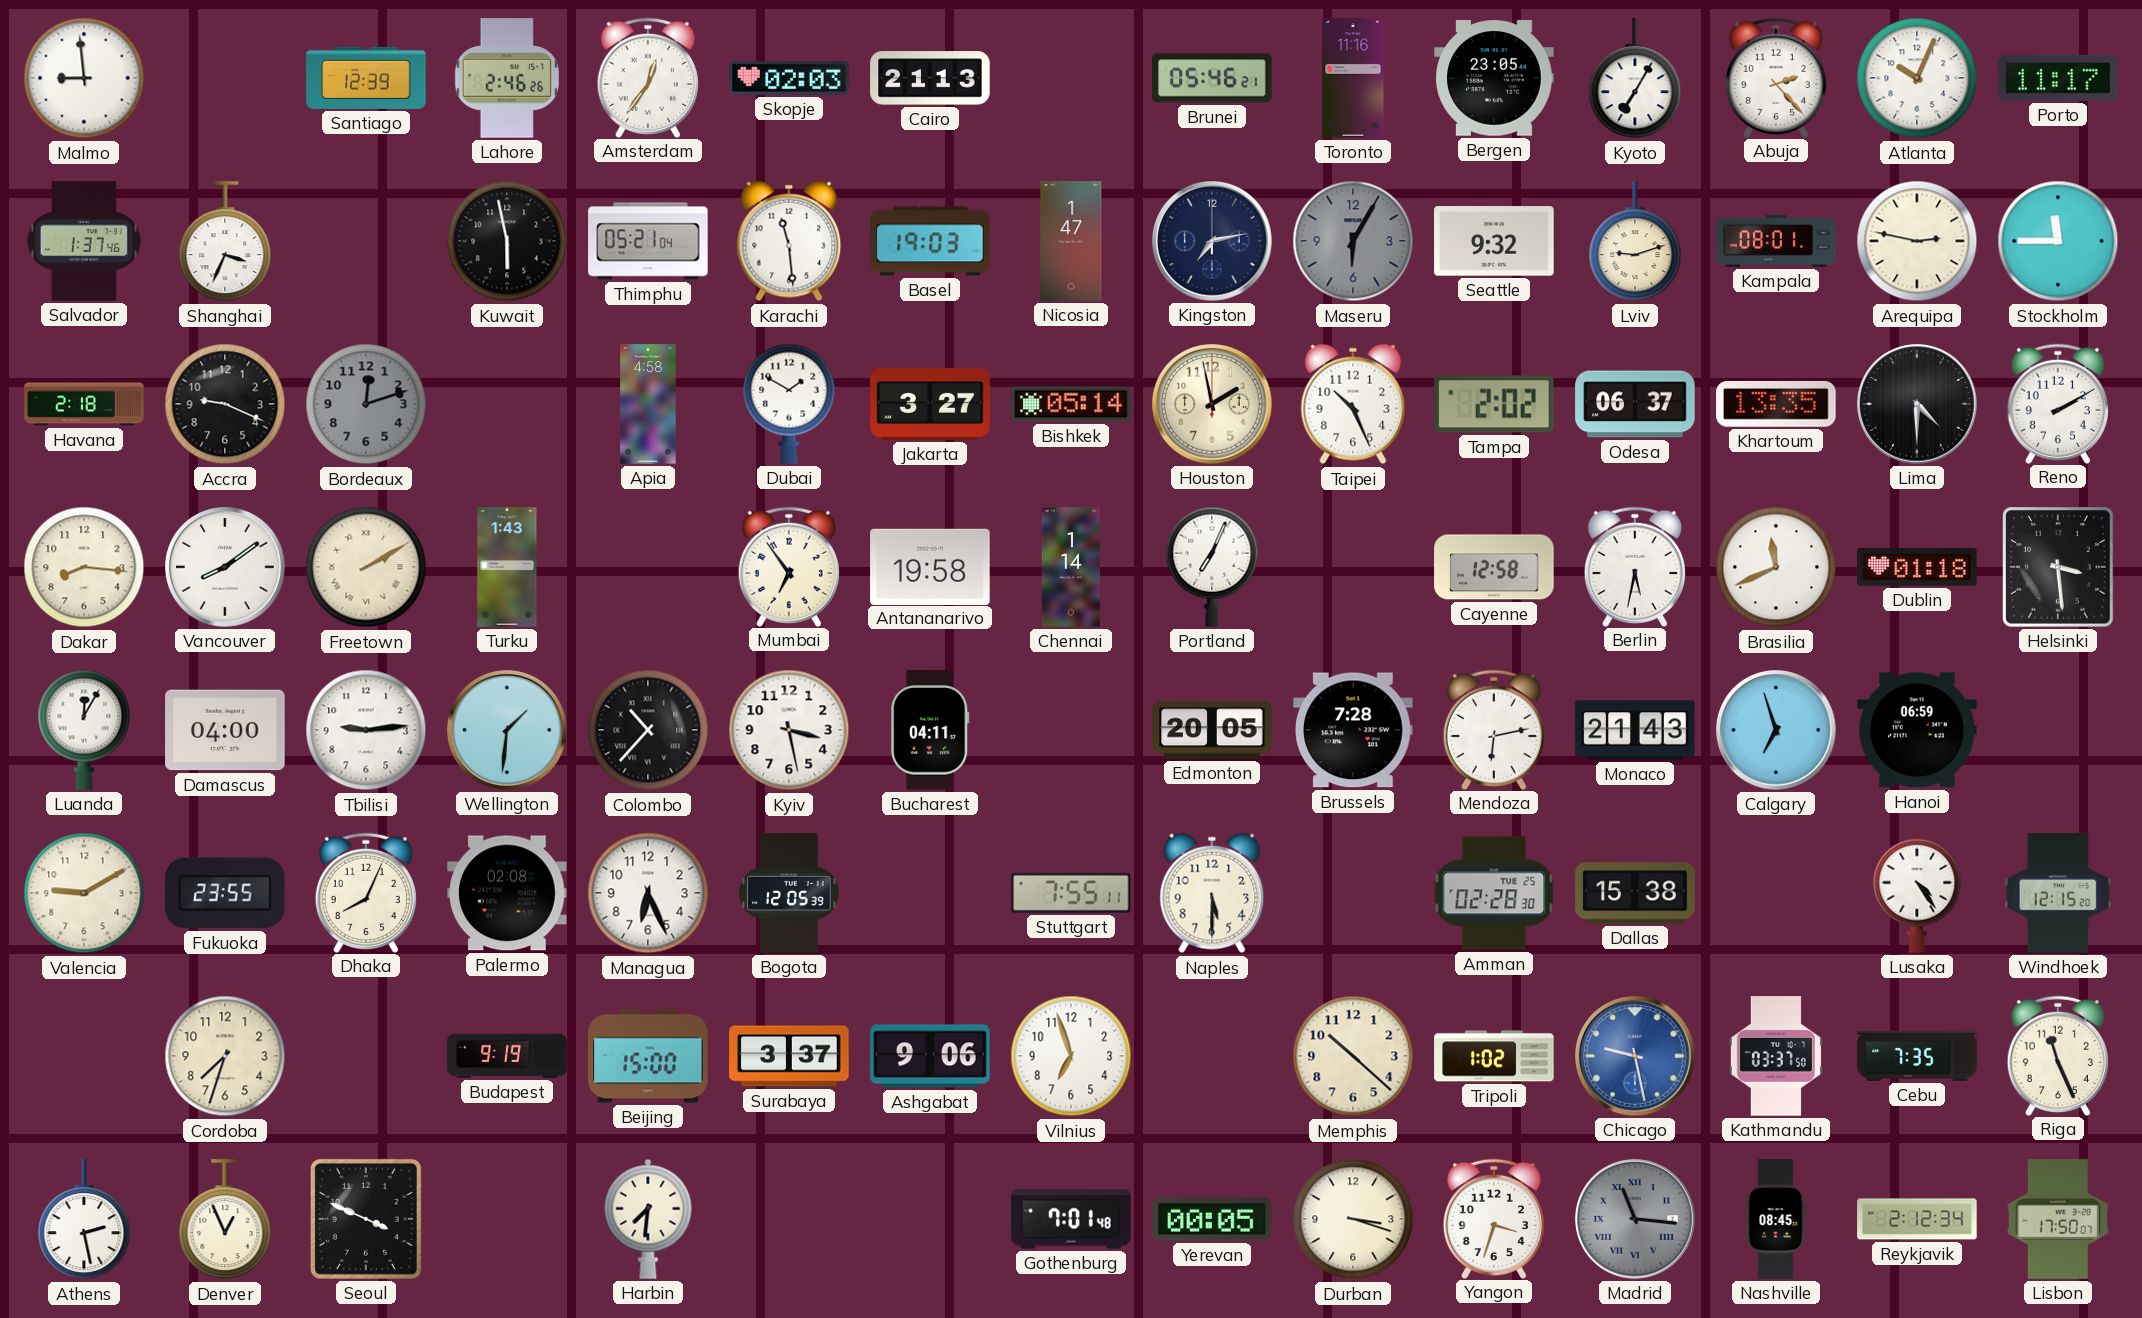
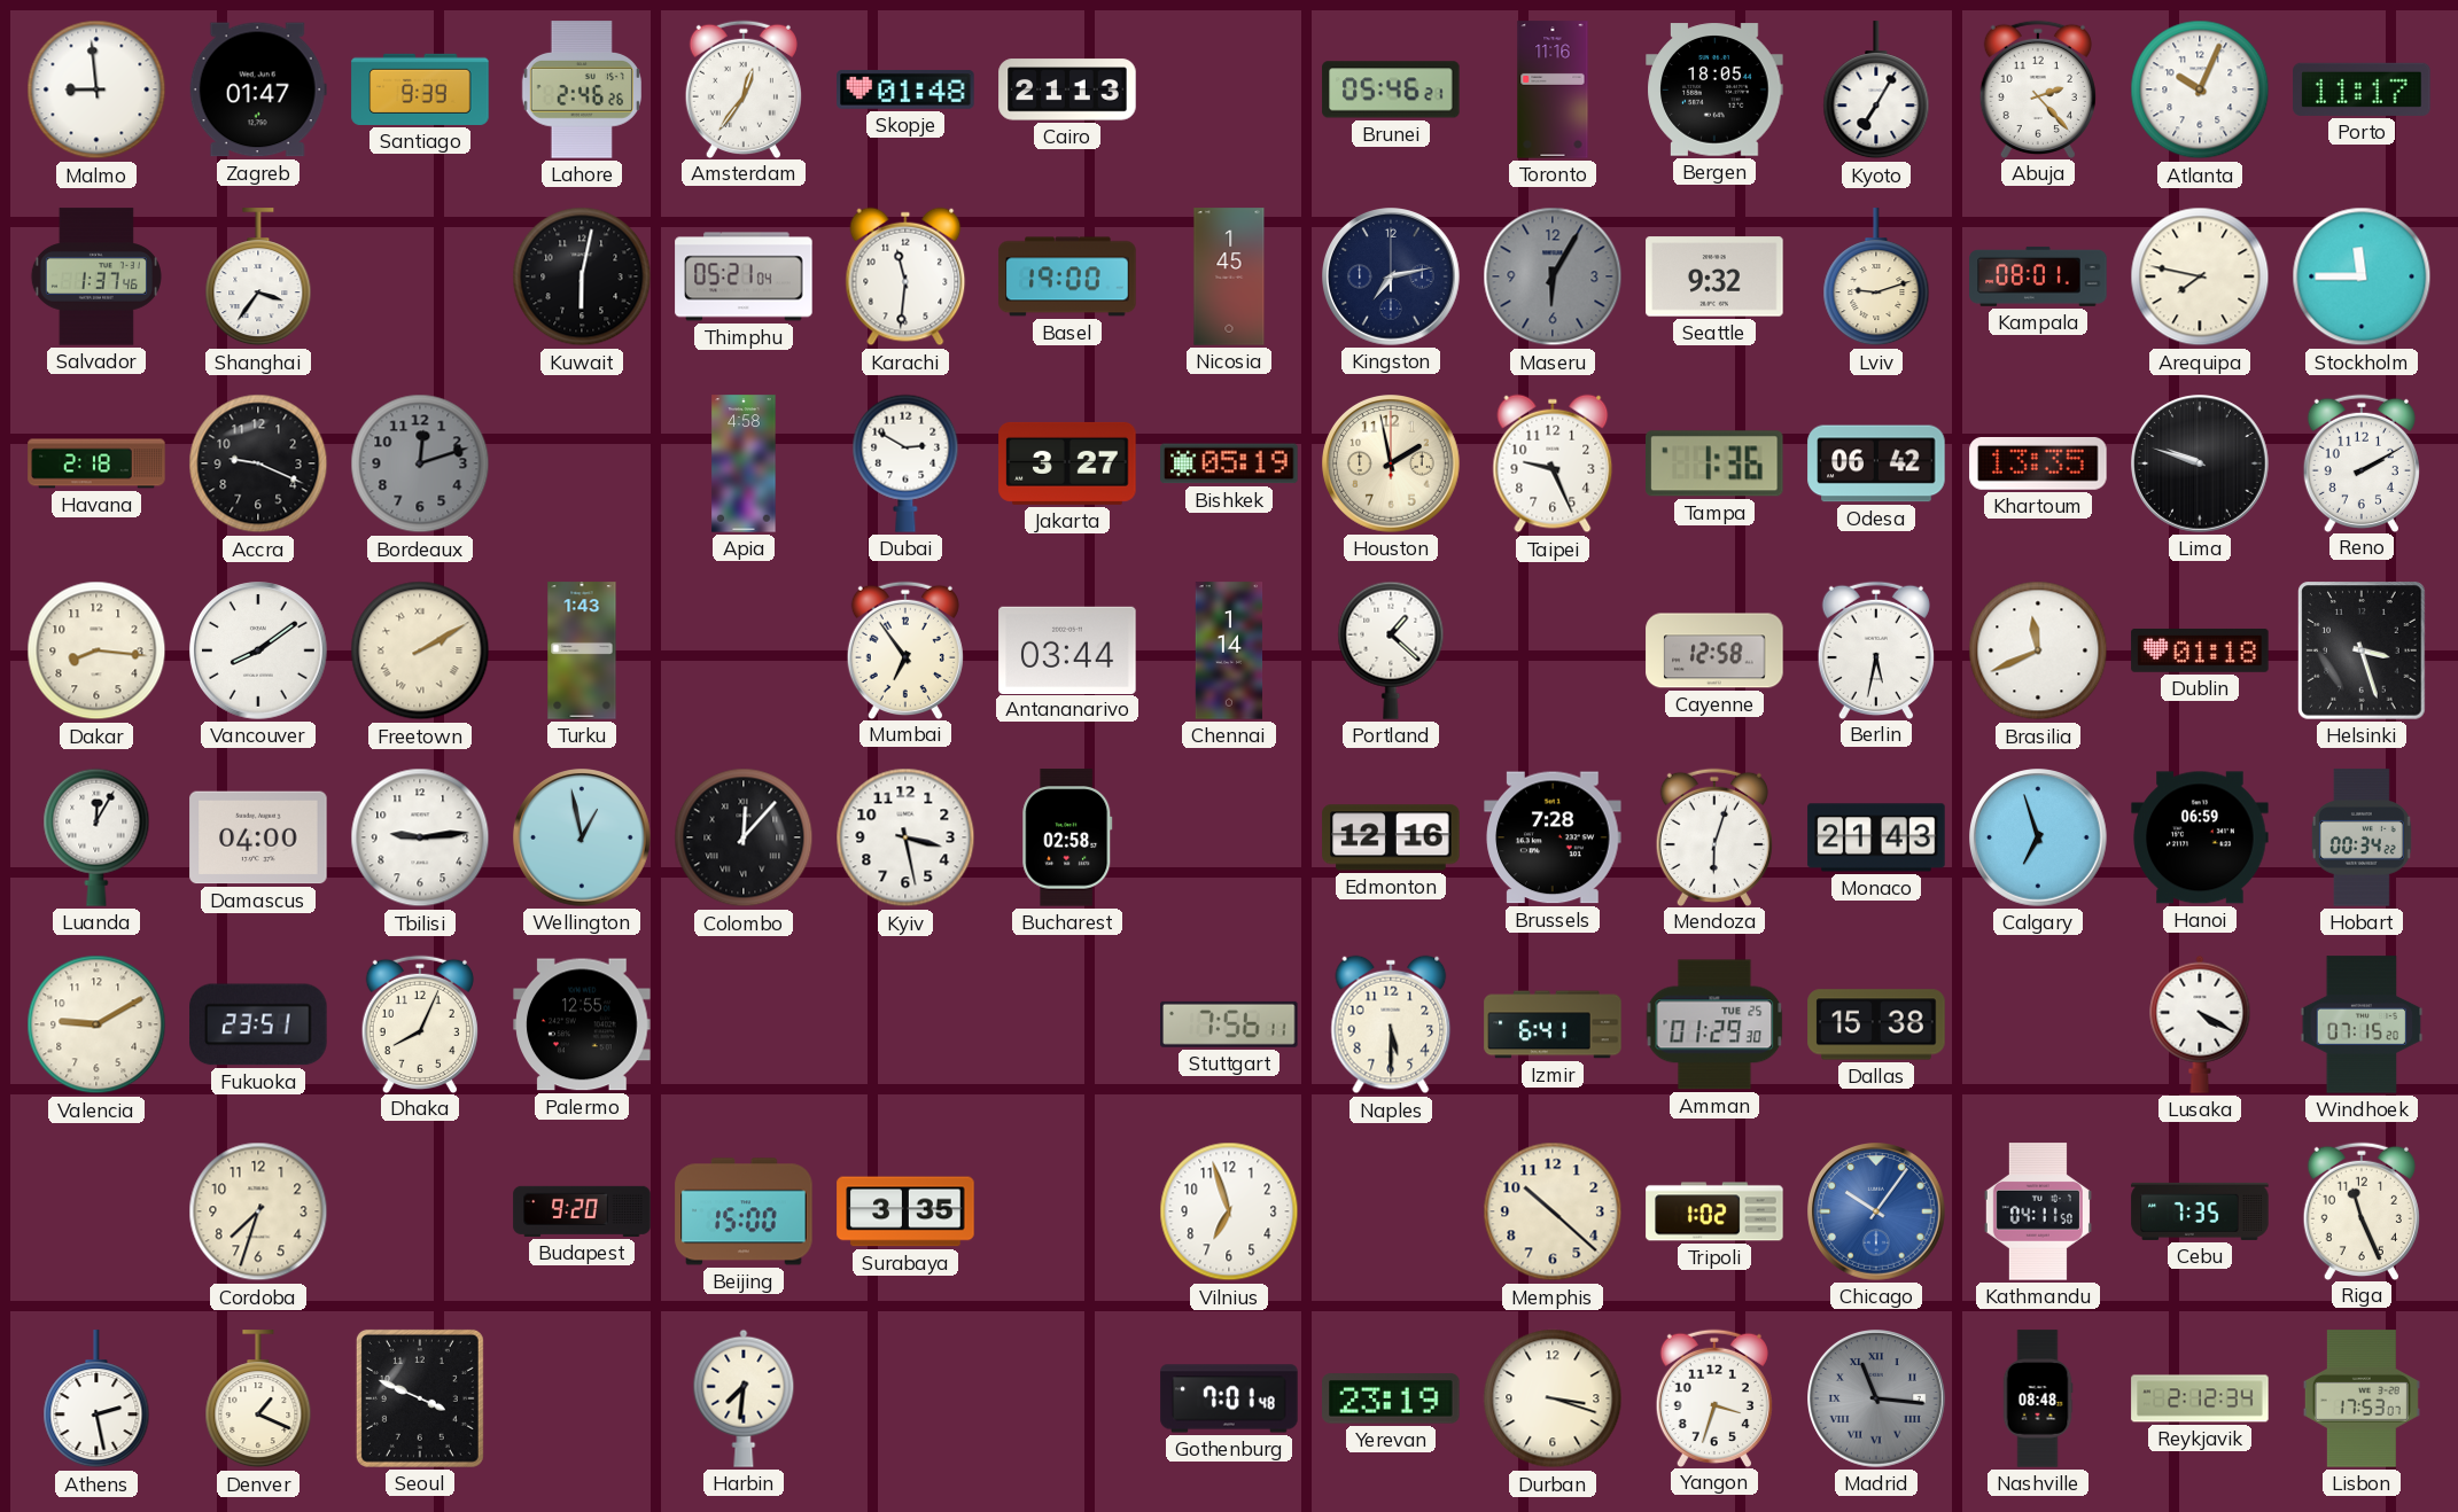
Zagreb: none -> 01:47
Santiago: 12:39 -> 9:39
Skopje: 02:03 -> 01:48
Bergen: 23:05 -> 18:05
Shanghai: 3:34 -> 3:36
Kuwait: 5:58 -> 6:02
Karachi: 11:29 -> 11:31
Basel: 19:03 -> 19:00
Nicosia: 1:47 -> 1:45
Arequipa: 2:47 -> 7:47
Dubai: 1:50 -> 2:50
Bishkek: 05:14 -> 05:19
Taipei: 10:26 -> 9:26
Tampa: 2:02 -> 1:36
Odesa: 06:37 -> 06:42
Lima: 4:30 -> 9:48
Antananarivo: 19:58 -> 03:44
Portland: 7:04 -> 1:22
Helsinki: 3:29 -> 3:27
Wellington: 1:31 -> 12:58
Colombo: 10:37 -> 12:07
Bucharest: 04:11 -> 02:58
Edmonton: 20:05 -> 12:16
Mendoza: 6:13 -> 6:03
Hobart: none -> 00:34
Fukuoka: 23:55 -> 23:51
Palermo: 02:08 -> 12:55
Managua: 6:26 -> none
Bogota: 12:05 -> none
Stuttgart: 7:55 -> 7:56
Izmir: none -> 6:41
Amman: 02:28 -> 01:29
Lusaka: 4:24 -> 4:20
Windhoek: 12:15 -> 07:15
Budapest: 9:19 -> 9:20
Surabaya: 3:37 -> 3:35
Ashgabat: 9:06 -> none
Chicago: 9:28 -> 10:06
Kathmandu: 03:37 -> 04:11
Denver: 12:56 -> 1:19
Yerevan: 00:05 -> 23:19
Nashville: 08:45 -> 08:48
Lisbon: 17:50 -> 17:53
